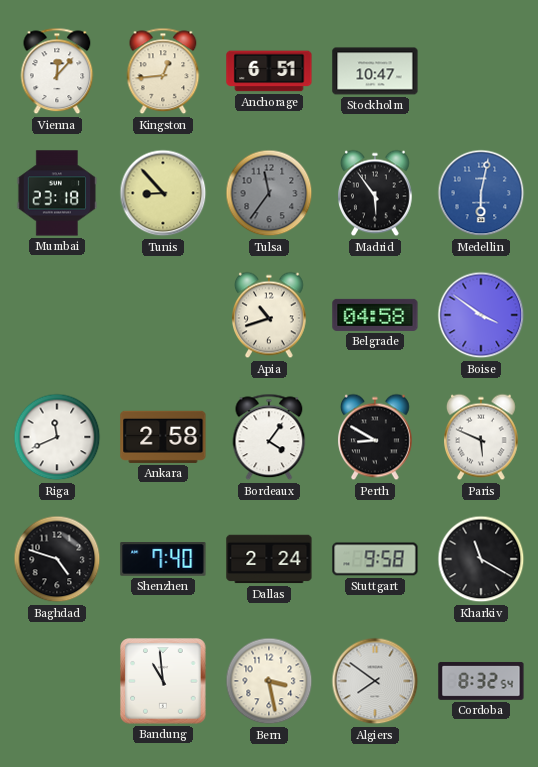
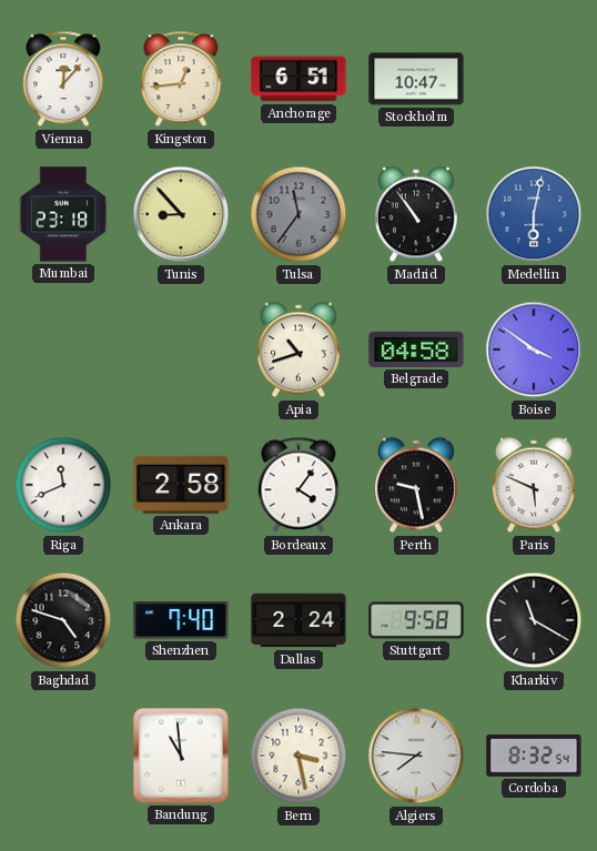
Madrid: 5:54 -> 10:54
Perth: 8:50 -> 9:28
Algiers: 7:51 -> 7:46
